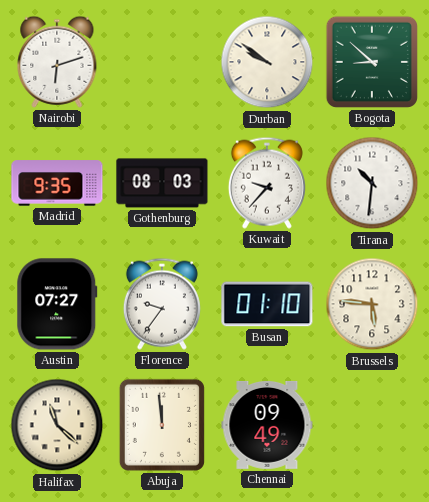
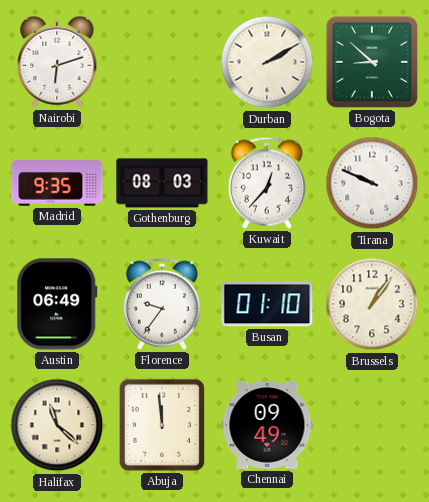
Durban: 9:51 -> 2:10
Kuwait: 9:37 -> 12:37
Tirana: 10:31 -> 9:49
Austin: 07:27 -> 06:49
Brussels: 5:46 -> 1:06
